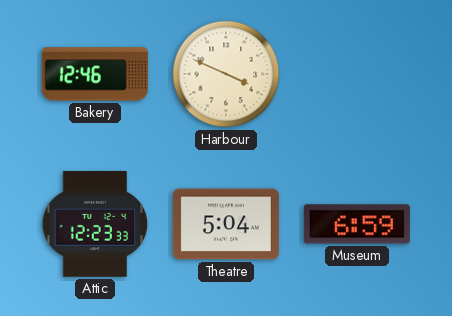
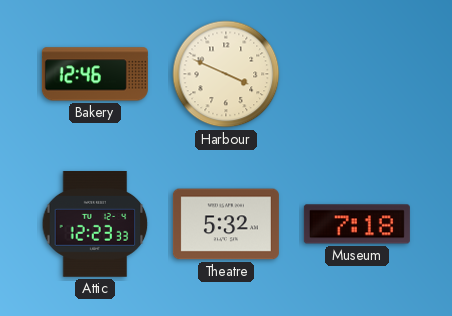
Theatre: 5:04 -> 5:32
Museum: 6:59 -> 7:18
